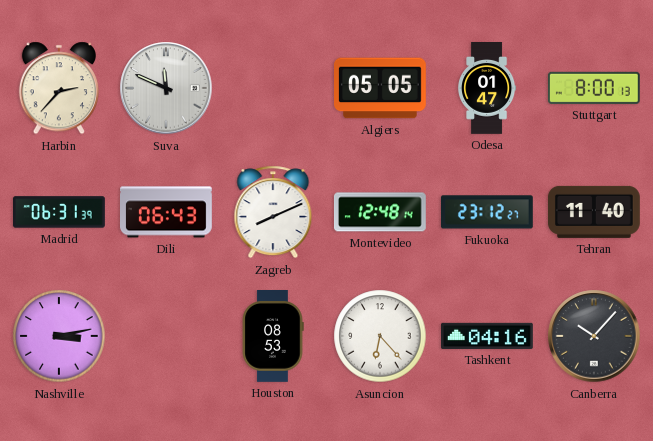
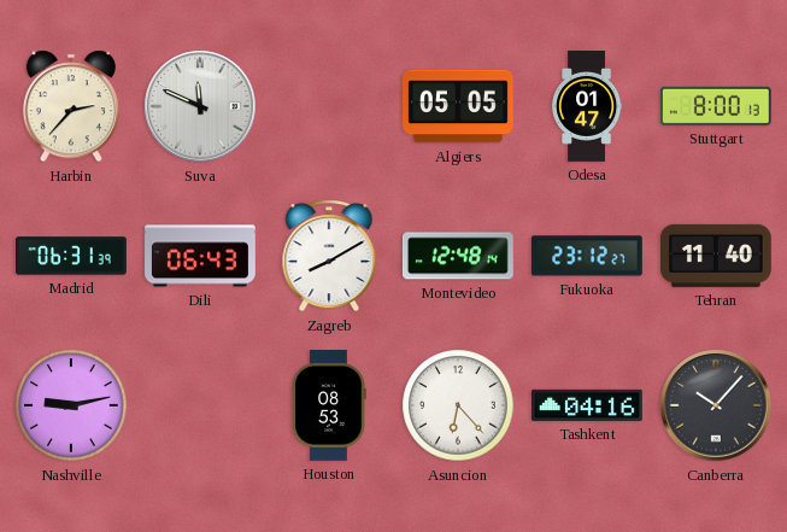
Zagreb: 8:11 -> 8:10
Nashville: 3:13 -> 9:13
